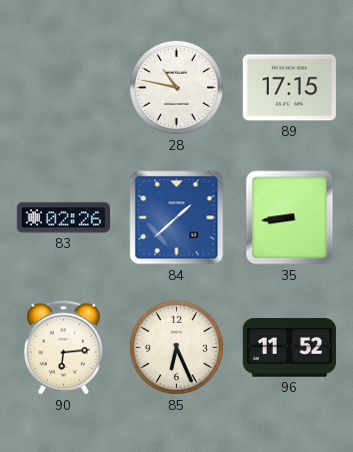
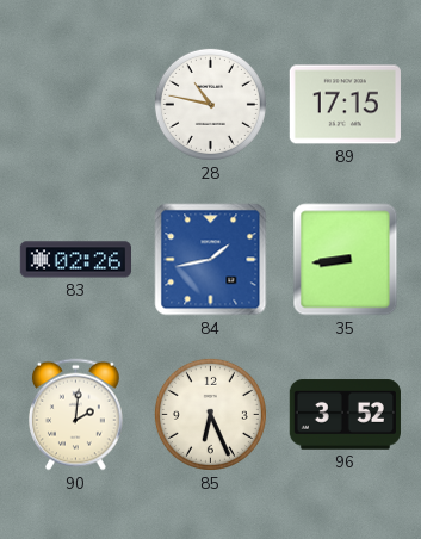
84: 1:38 -> 1:43
90: 6:14 -> 2:01
96: 11:52 -> 3:52
